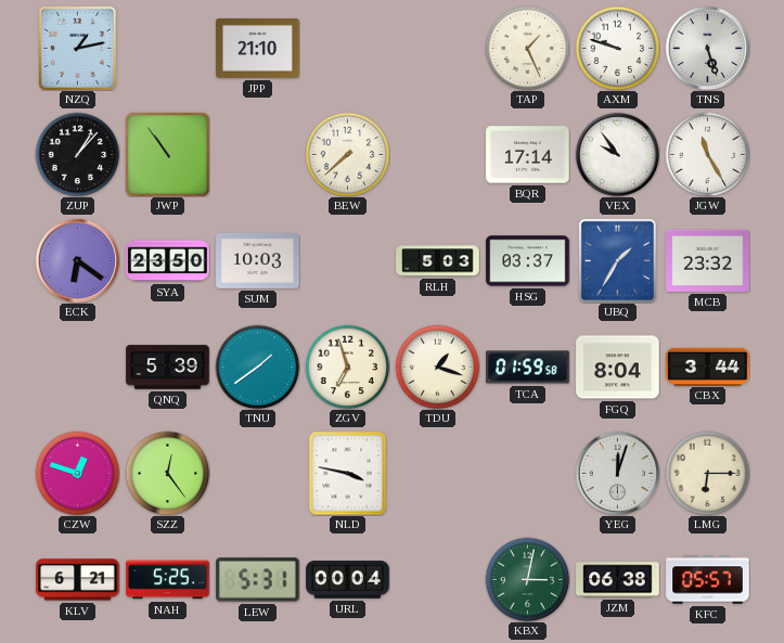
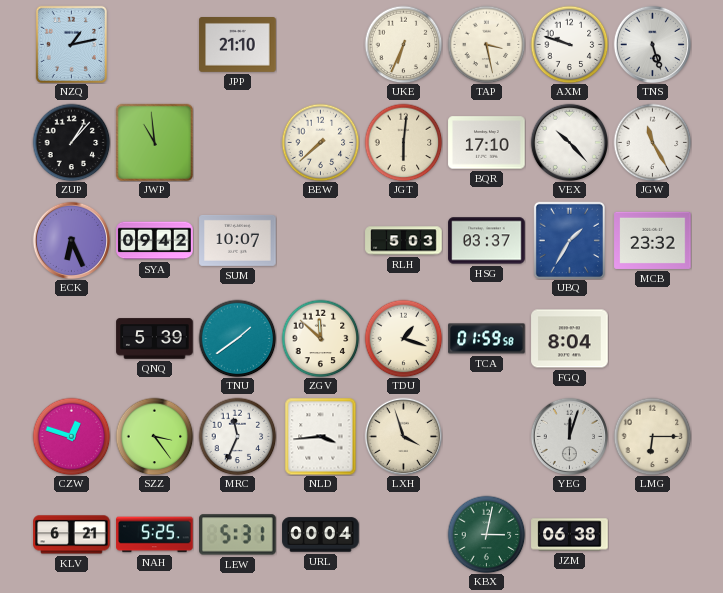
UKE: none -> 6:34
TAP: 1:26 -> 3:28
JWP: 10:54 -> 10:59
JGT: none -> 6:01
BQR: 17:14 -> 17:10
VEX: 9:54 -> 10:23
ECK: 6:21 -> 6:26
SYA: 23:50 -> 09:42
SUM: 10:03 -> 10:07
ZGV: 6:57 -> 11:52
CBX: 3:44 -> none
SZZ: 12:24 -> 3:24
MRC: none -> 11:34
NLD: 3:47 -> 3:44
LXH: none -> 3:57
KFC: 05:57 -> none
